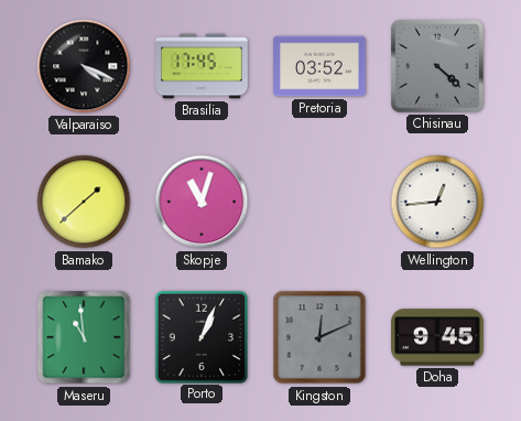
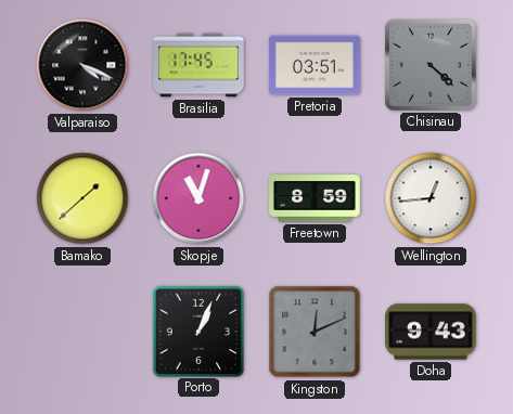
Pretoria: 03:52 -> 03:51
Freetown: none -> 8:59
Maseru: 10:59 -> none
Doha: 9:45 -> 9:43
